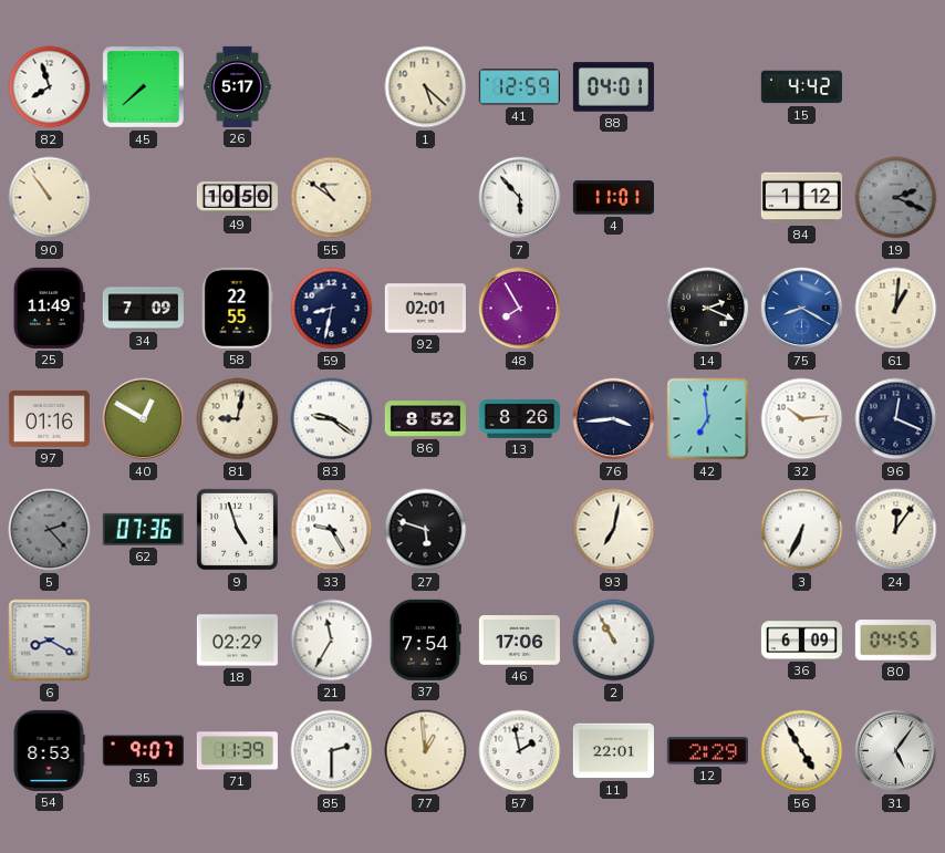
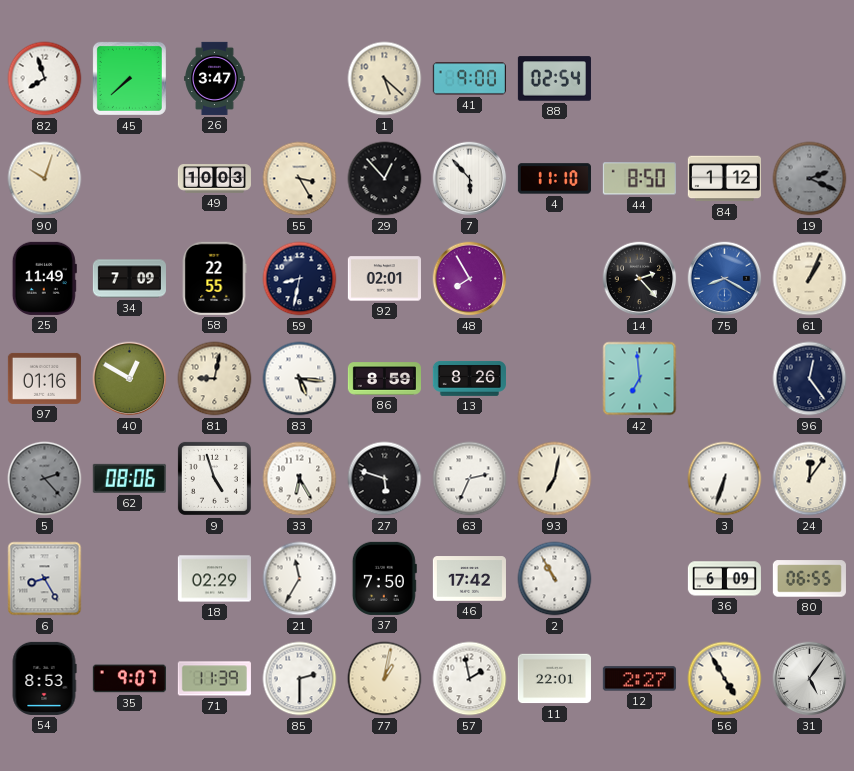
26: 5:17 -> 3:47
41: 12:59 -> 9:00
88: 04:01 -> 02:54
15: 4:42 -> none
90: 10:54 -> 10:03
49: 10:50 -> 10:03
55: 10:51 -> 3:25
29: none -> 12:53
4: 11:01 -> 11:10
44: none -> 8:50
14: 2:19 -> 2:23
61: 1:01 -> 1:04
83: 9:21 -> 5:16
86: 8:52 -> 8:59
76: 3:44 -> none
32: 10:14 -> none
96: 12:19 -> 12:24
62: 07:36 -> 08:06
33: 9:25 -> 6:25
63: none -> 2:34
3: 6:34 -> 6:33
6: 8:20 -> 8:25
37: 7:54 -> 7:50
46: 17:06 -> 17:42
80: 04:55 -> 06:55
77: 12:59 -> 1:02
12: 2:29 -> 2:27
